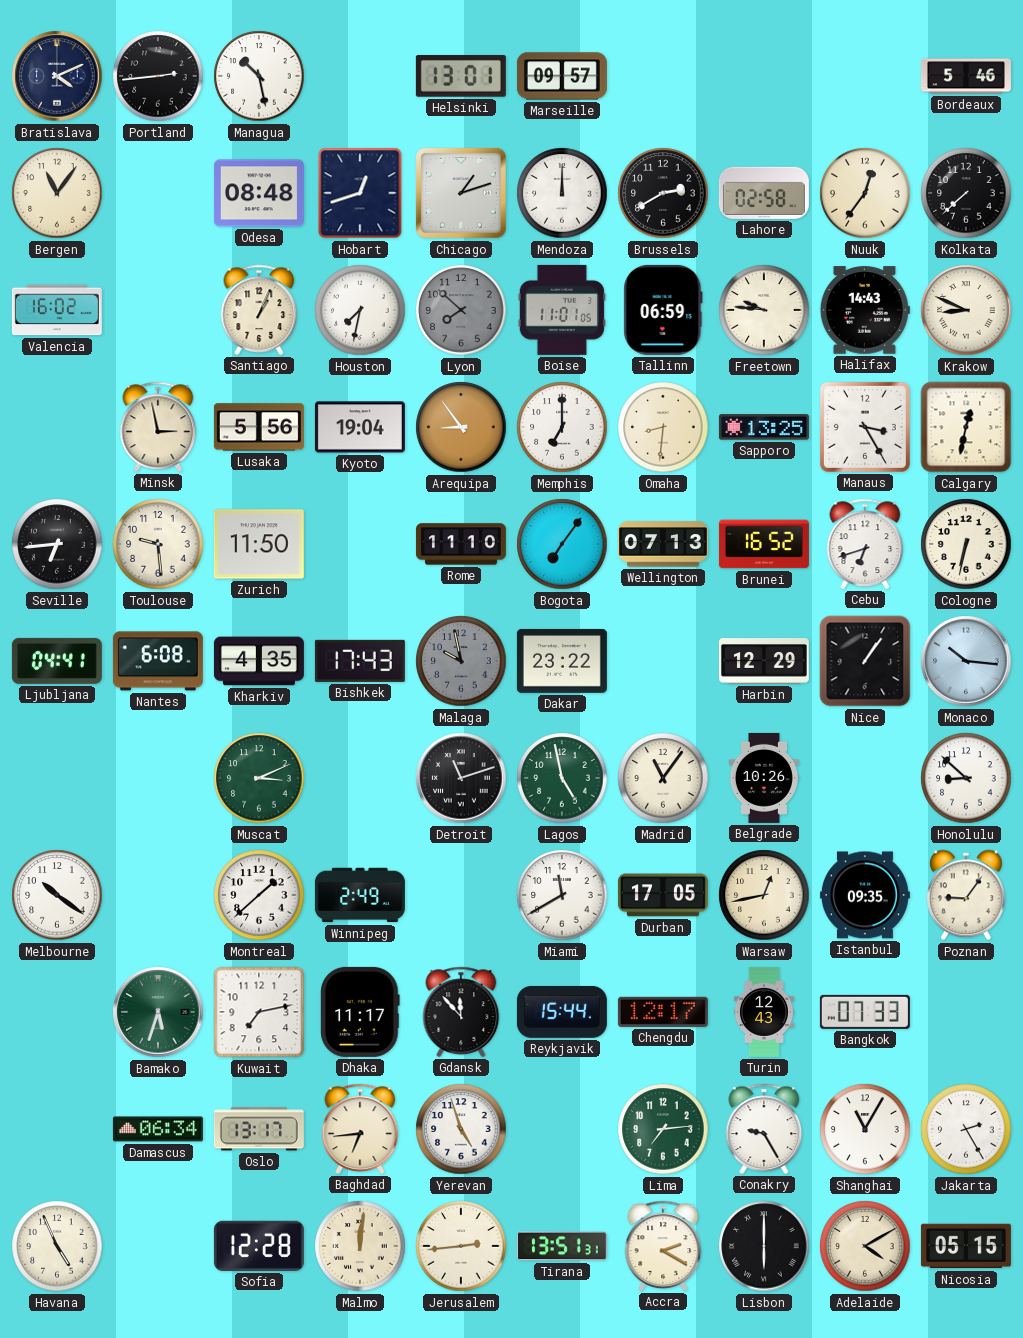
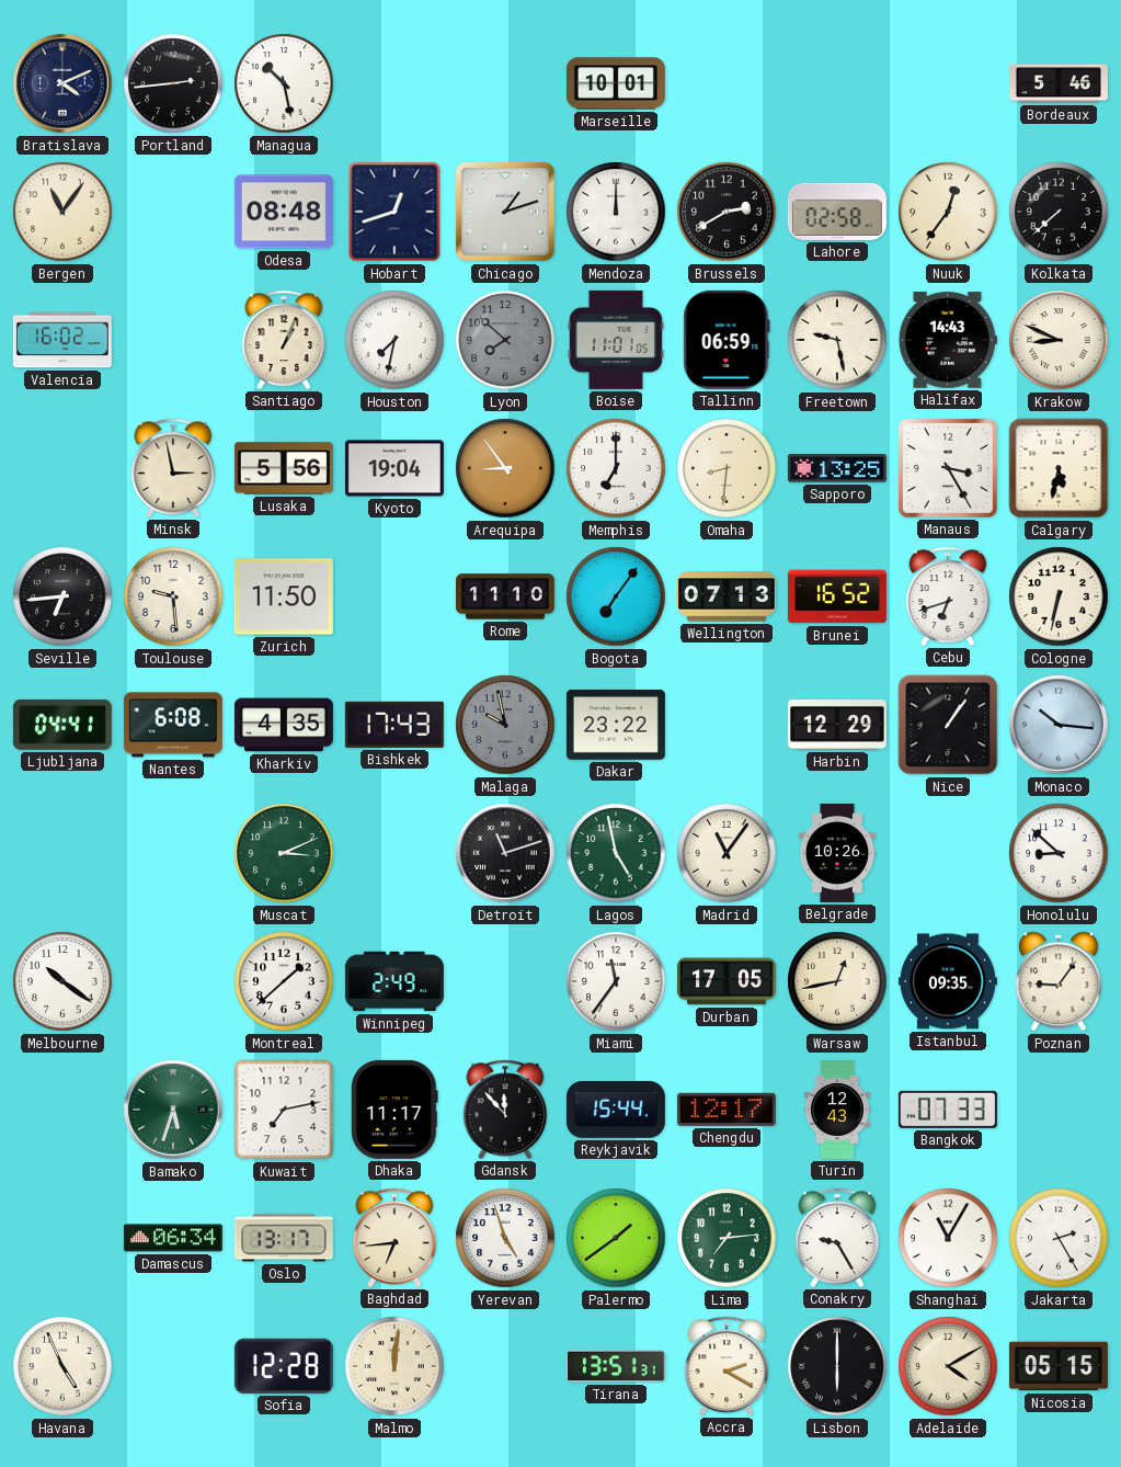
Helsinki: 13:01 -> none
Marseille: 09:57 -> 10:01
Freetown: 9:46 -> 9:28
Calgary: 12:32 -> 5:32
Miami: 11:40 -> 11:36
Palermo: none -> 1:39
Jerusalem: 2:44 -> none
